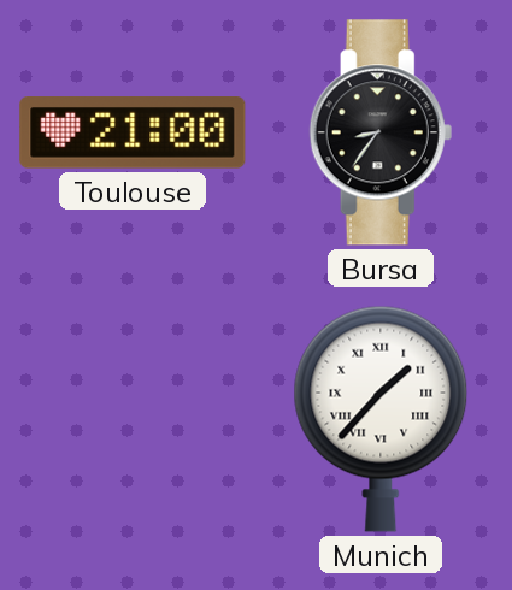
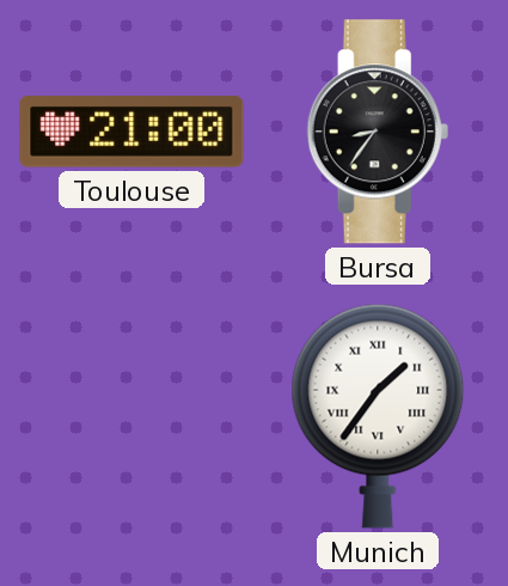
Munich: 1:37 -> 1:36
